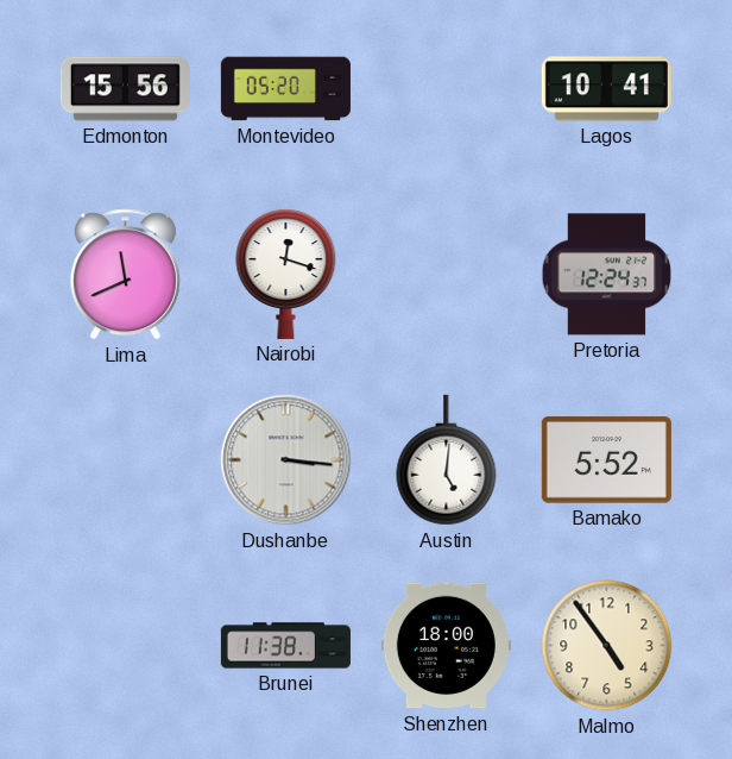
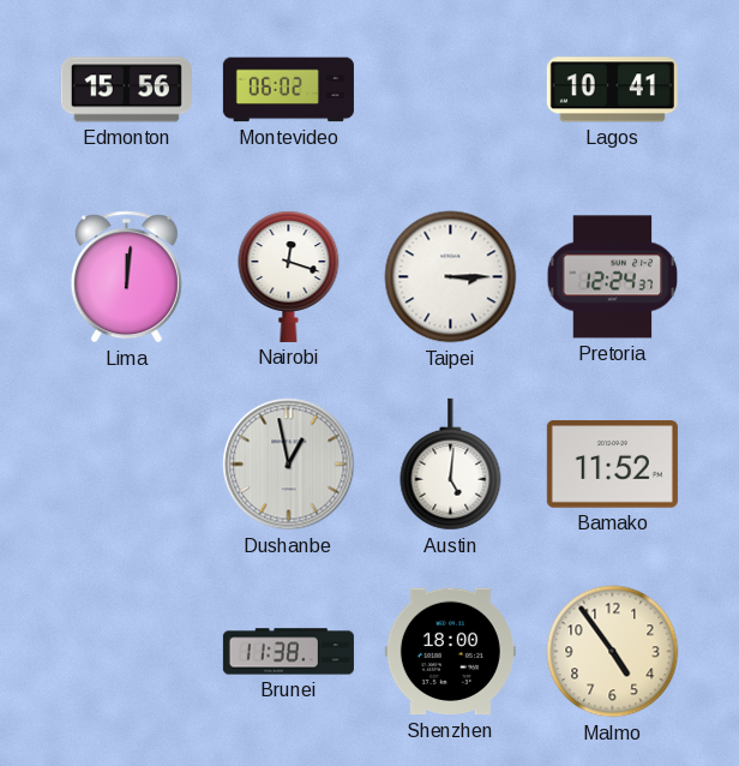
Montevideo: 05:20 -> 06:02
Lima: 11:41 -> 12:01
Taipei: none -> 3:15
Dushanbe: 3:16 -> 12:58
Bamako: 5:52 -> 11:52
